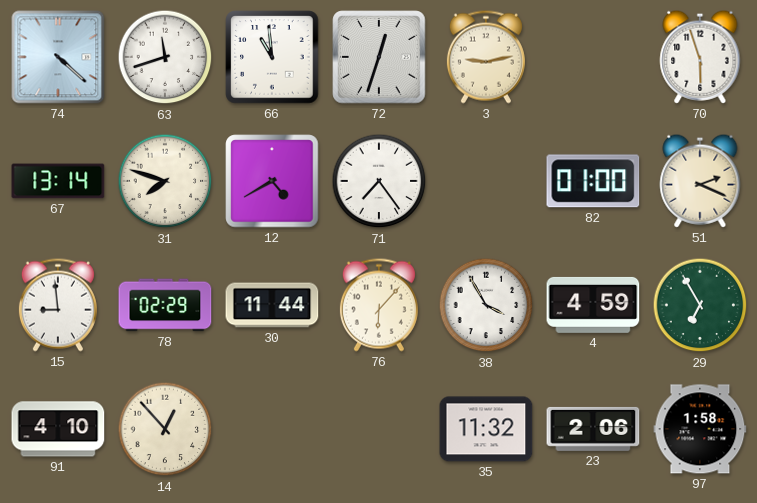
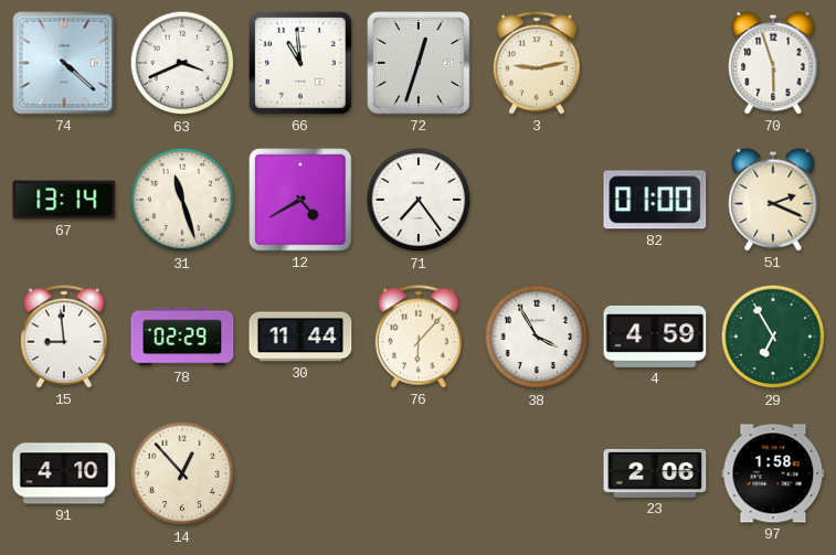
63: 11:42 -> 3:41
31: 7:48 -> 11:27
35: 11:32 -> none
